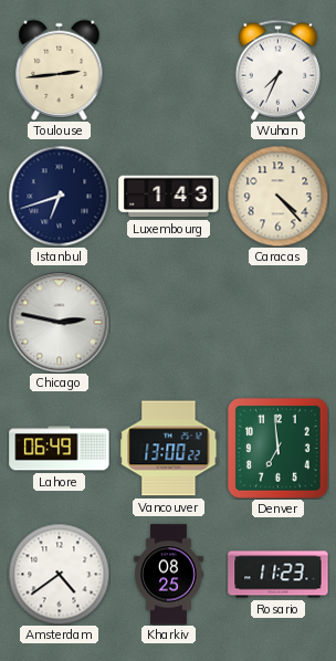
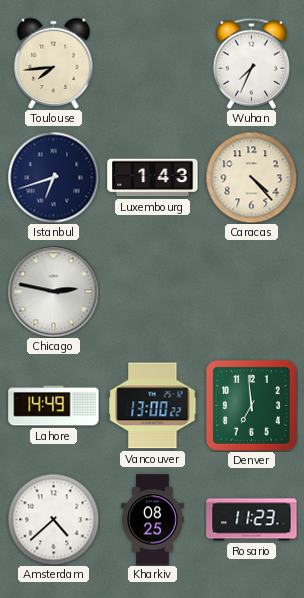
Toulouse: 2:44 -> 7:44
Lahore: 06:49 -> 14:49
Amsterdam: 4:39 -> 4:38
